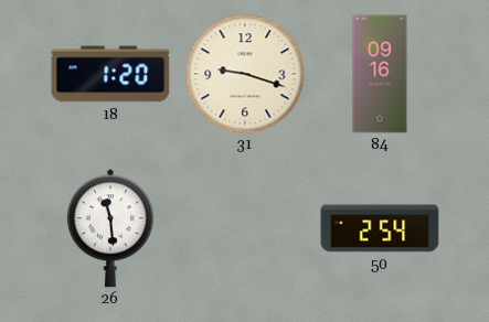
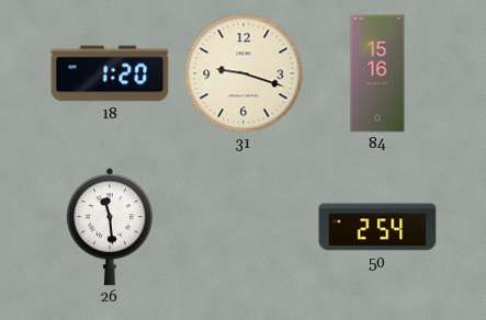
84: 09:16 -> 15:16
